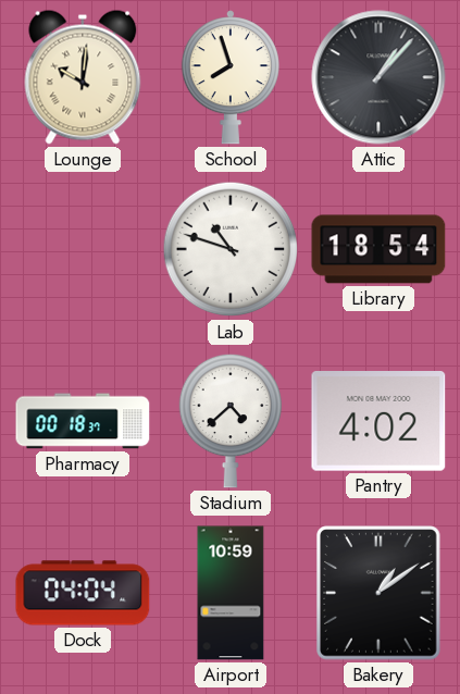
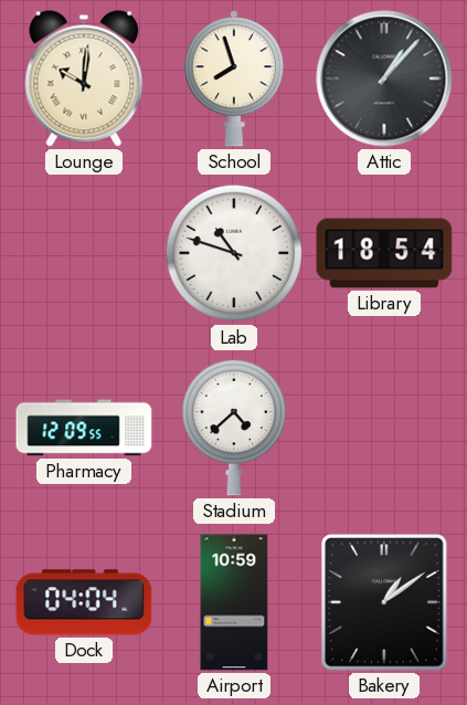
Pharmacy: 00:18 -> 12:09
Pantry: 4:02 -> none
